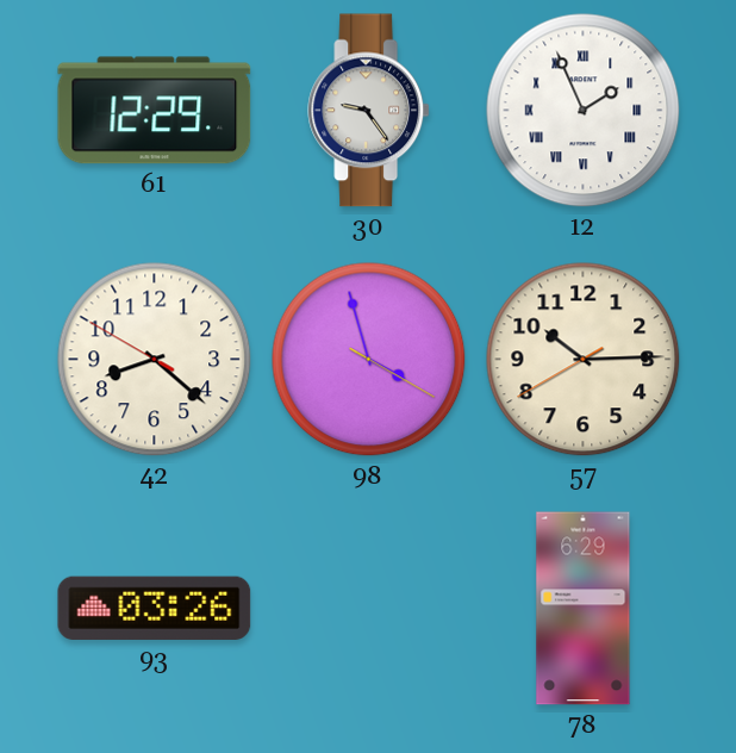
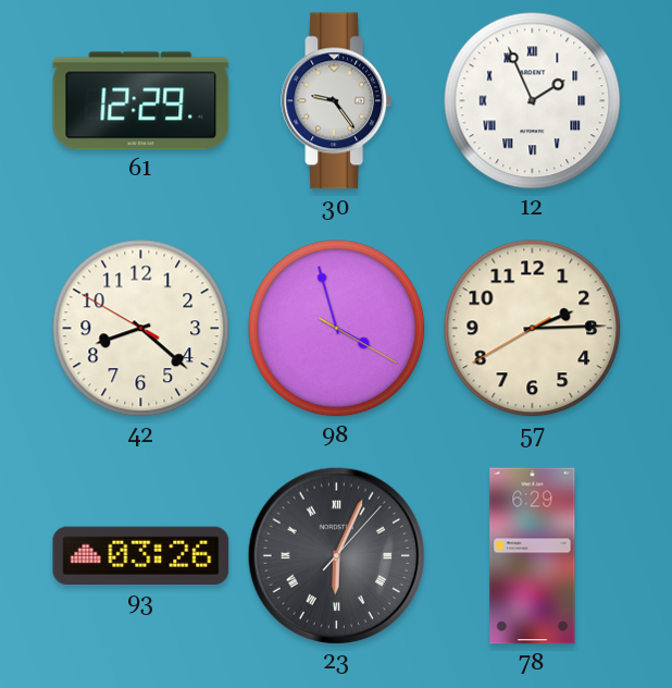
57: 10:14 -> 2:14
23: none -> 6:04
